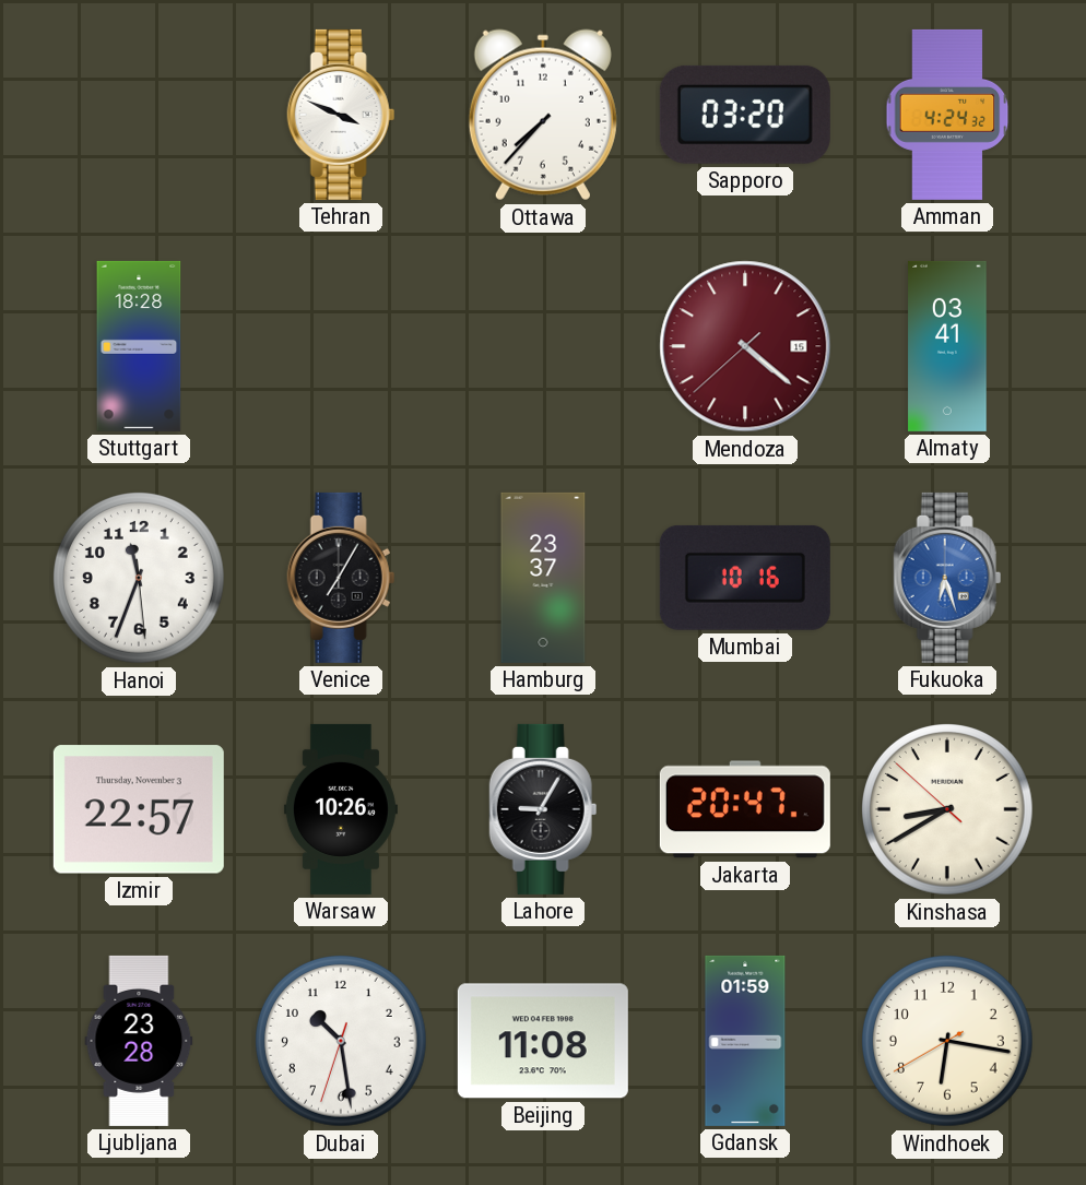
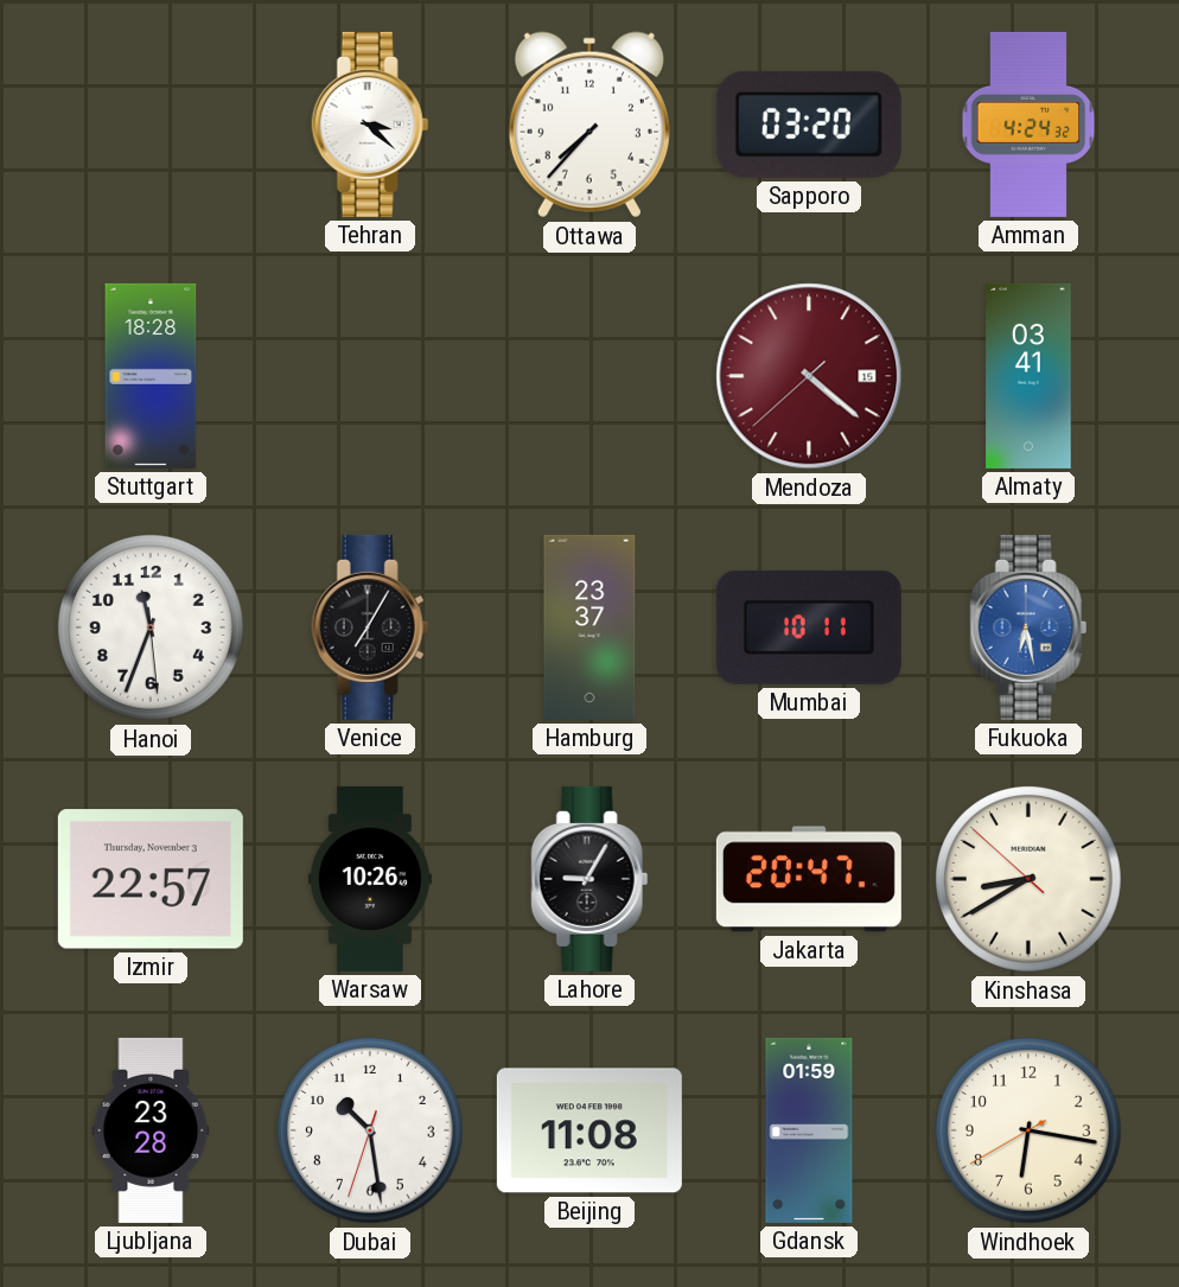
Tehran: 3:49 -> 3:22
Mumbai: 10:16 -> 10:11
Fukuoka: 6:27 -> 6:28
